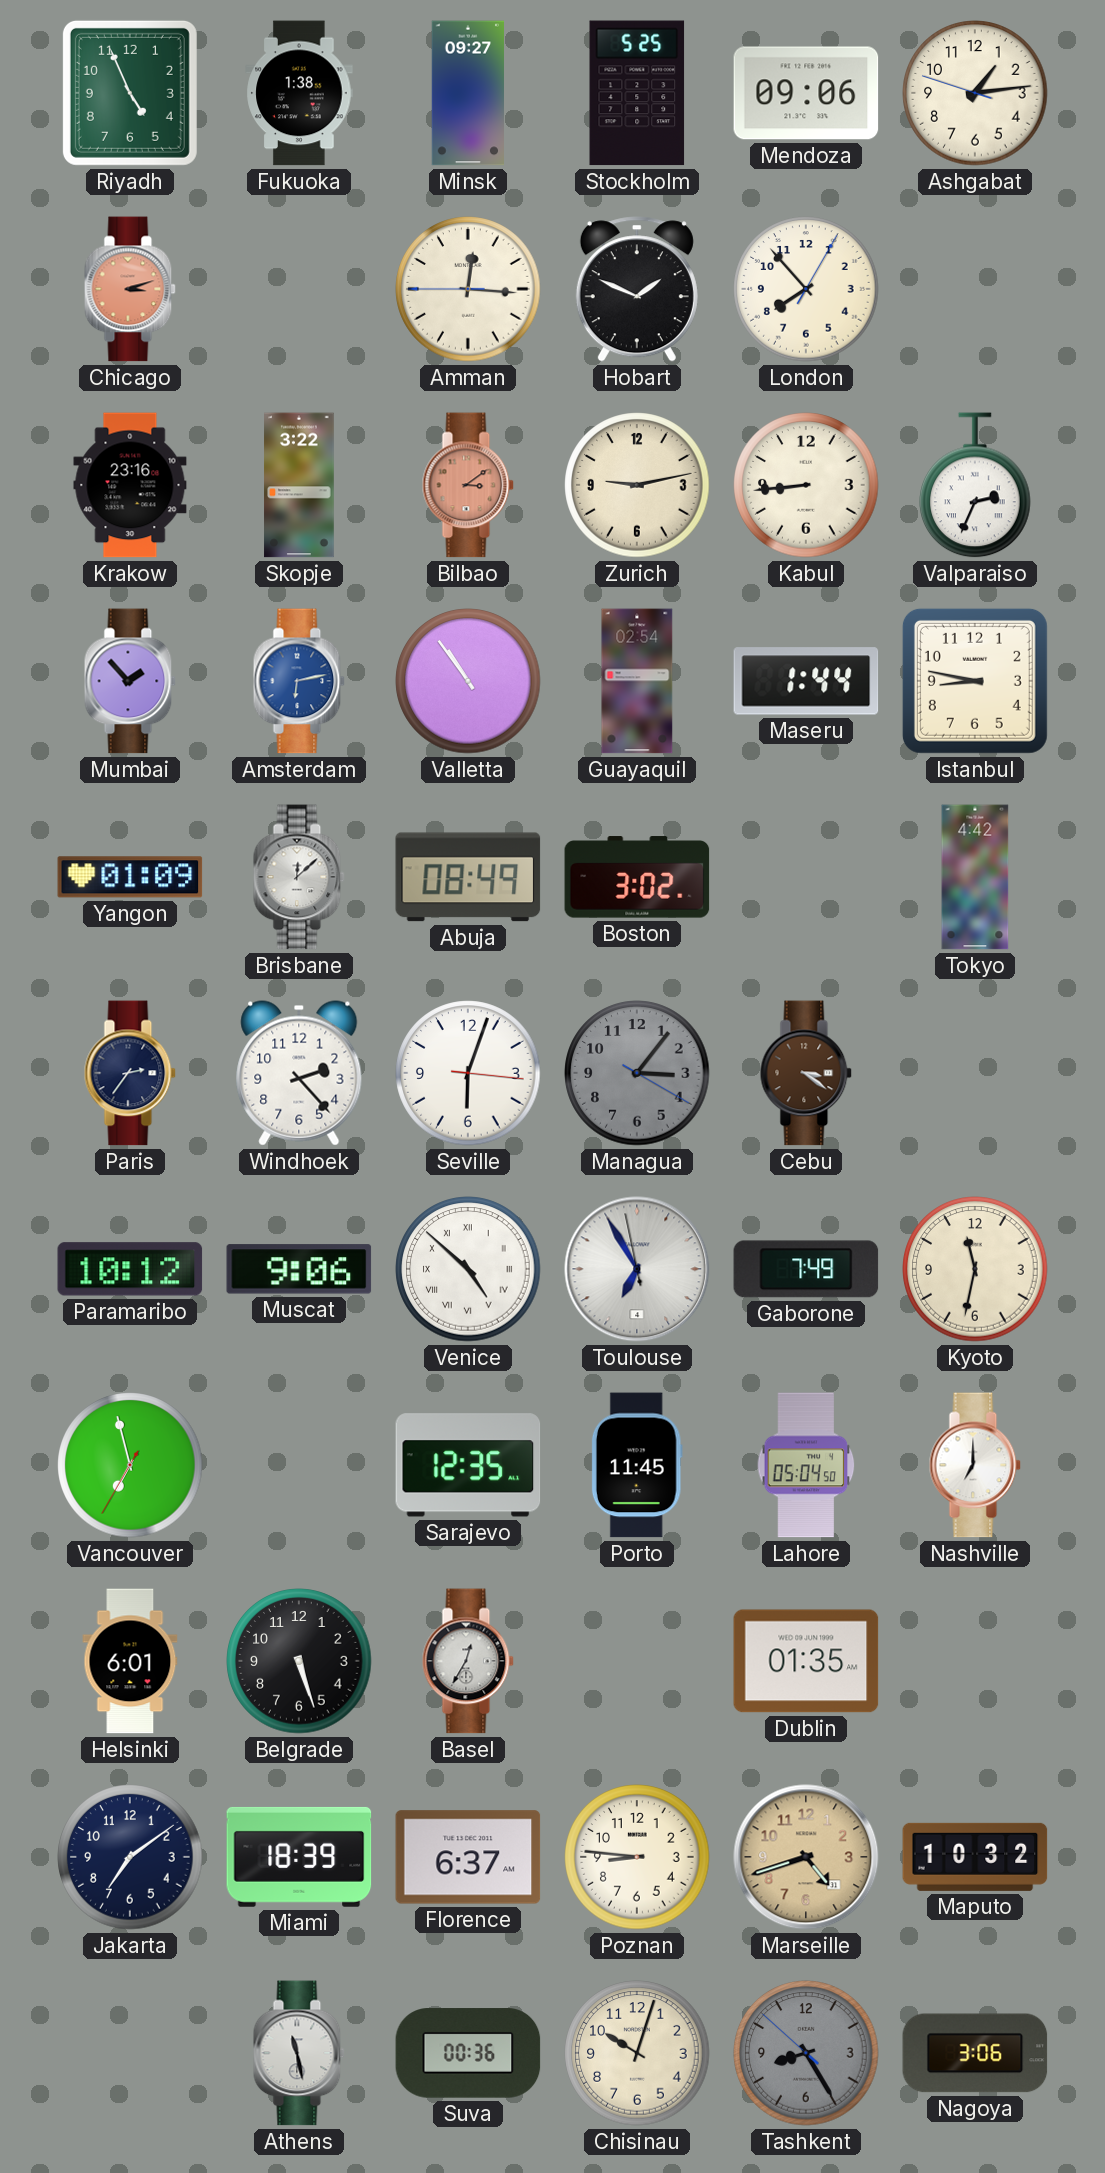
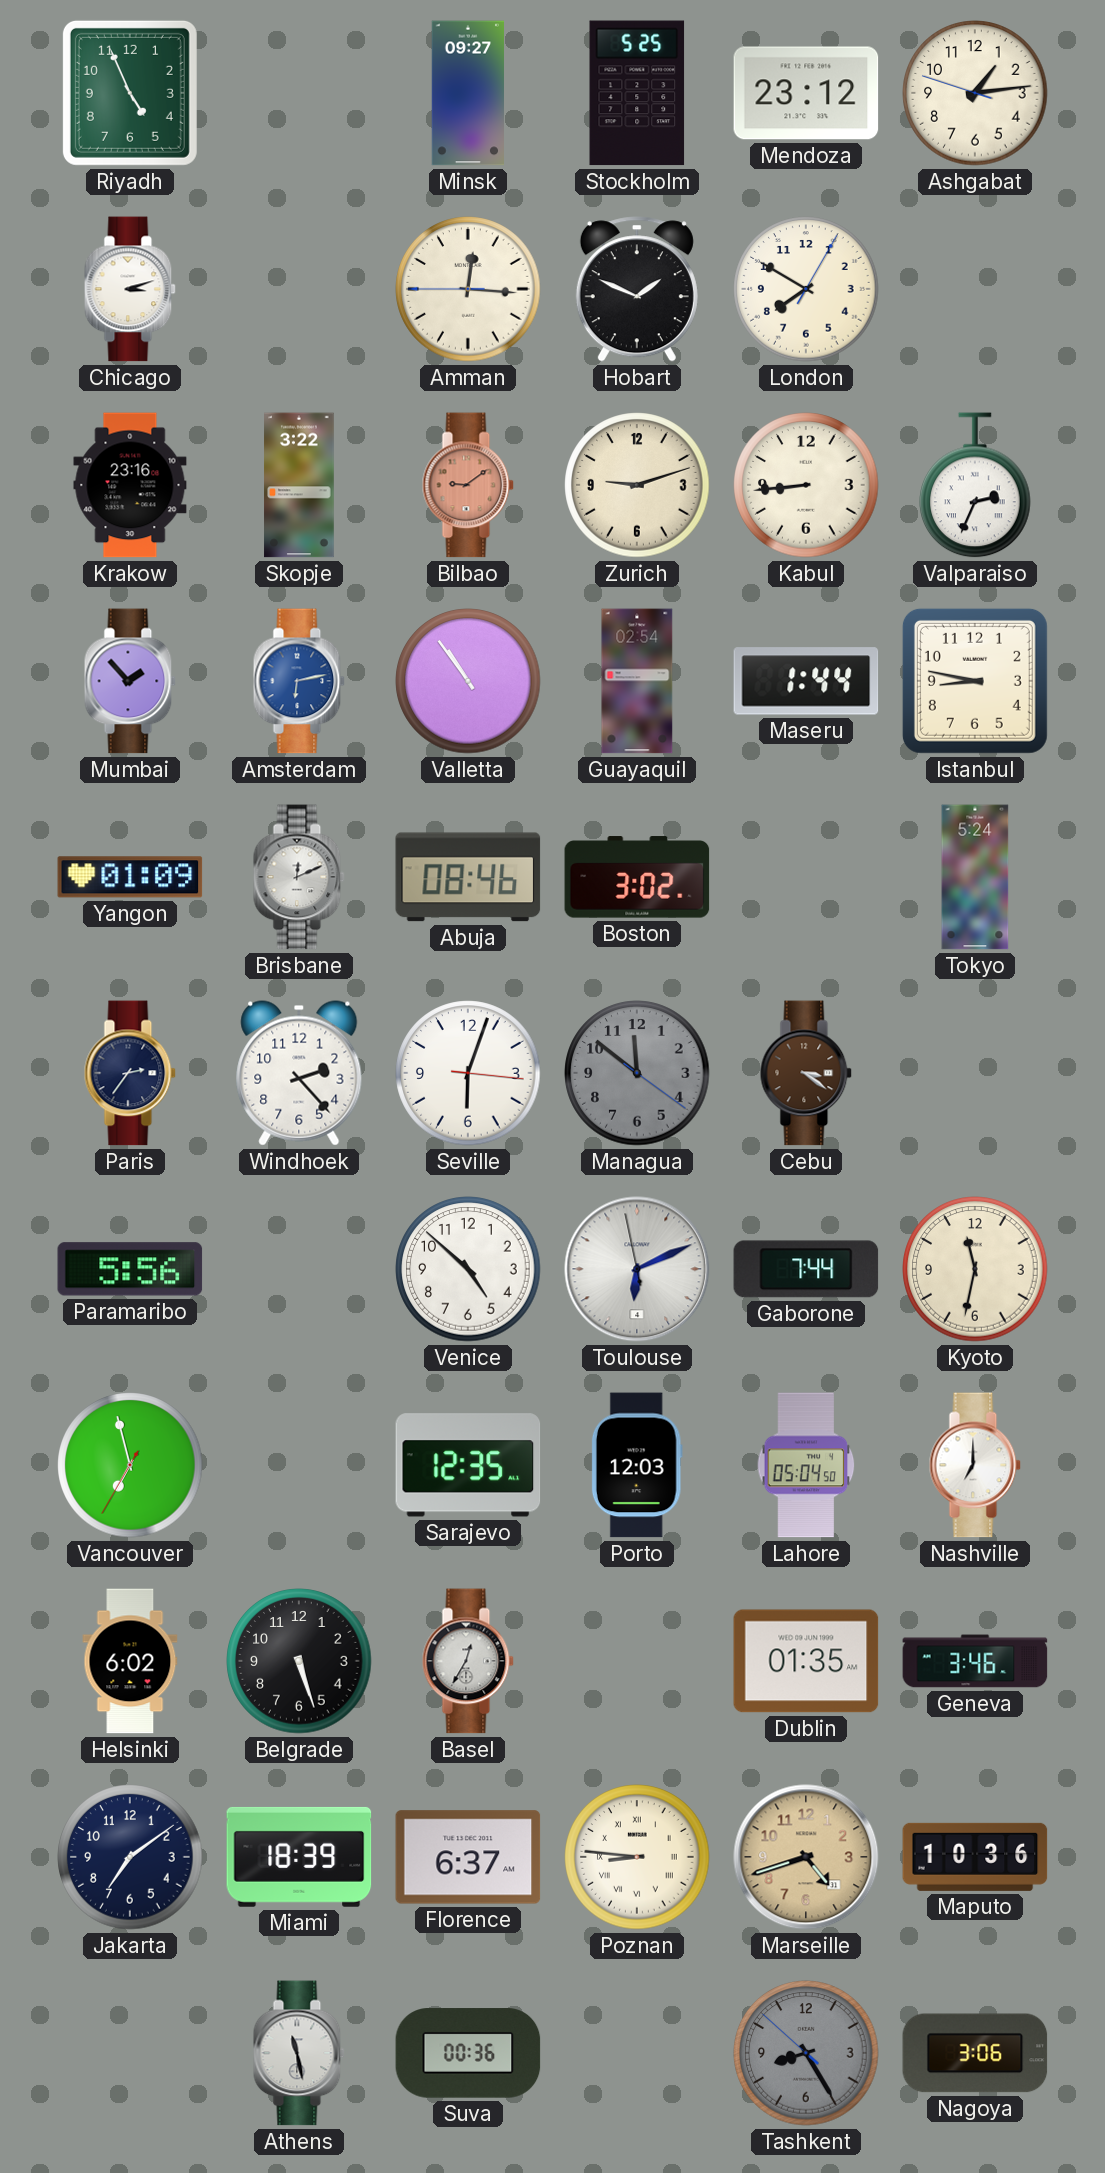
Fukuoka: 1:38 -> none
Mendoza: 09:06 -> 23:12
Chicago dial: salmon -> white
London: 7:53 -> 7:50
Bilbao: 3:09 -> 9:09
Zurich: 9:13 -> 9:12
Brisbane: 12:08 -> 12:11
Abuja: 08:49 -> 08:46
Tokyo: 4:42 -> 5:24
Managua: 3:06 -> 11:51
Paramaribo: 10:12 -> 5:56
Muscat: 9:06 -> none
Venice numerals: Roman -> Arabic
Toulouse: 6:54 -> 6:10
Gaborone: 7:49 -> 7:44
Porto: 11:45 -> 12:03
Helsinki: 6:01 -> 6:02
Geneva: none -> 3:46
Poznan numerals: Arabic -> Roman
Maputo: 10:32 -> 10:36
Chisinau: 10:03 -> none
